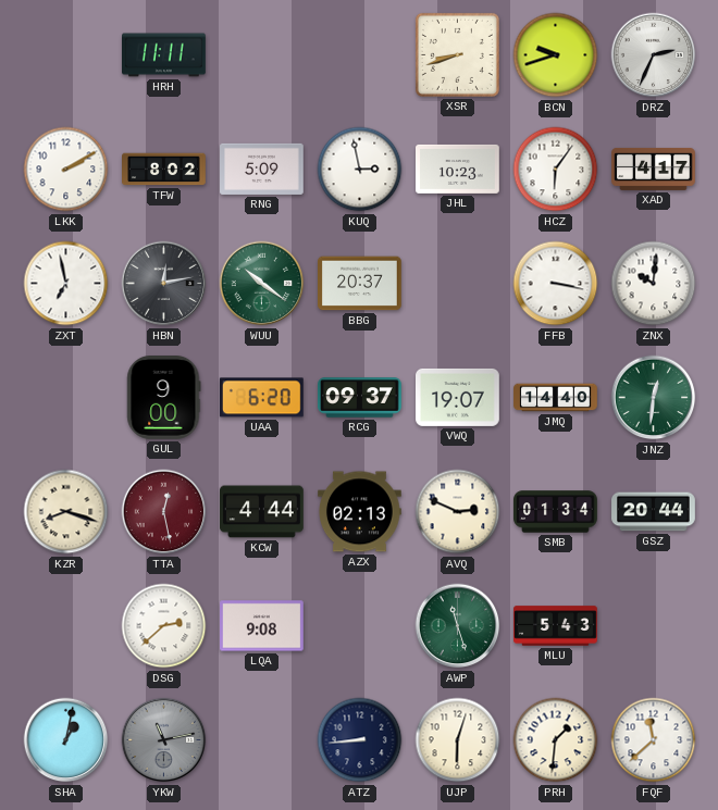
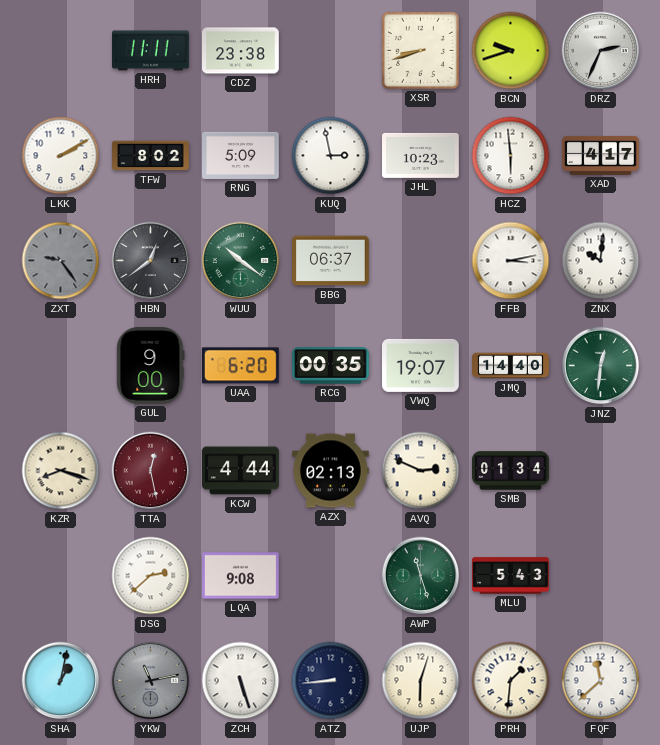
CDZ: none -> 23:38
HCZ: 6:06 -> 5:59
ZXT: 6:58 -> 9:24
ZXT dial: white -> grey
HBN: 12:13 -> 12:39
BBG: 20:37 -> 06:37
FFB: 3:17 -> 3:13
RCG: 09:37 -> 00:35
GSZ: 20:44 -> none
ZCH: none -> 5:27
